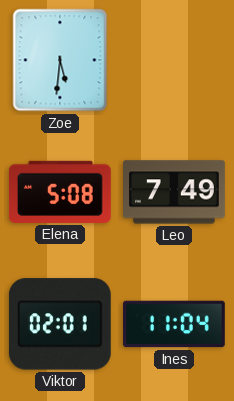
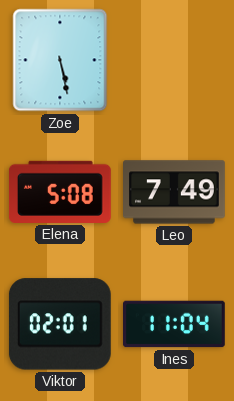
Zoe: 5:31 -> 5:28
